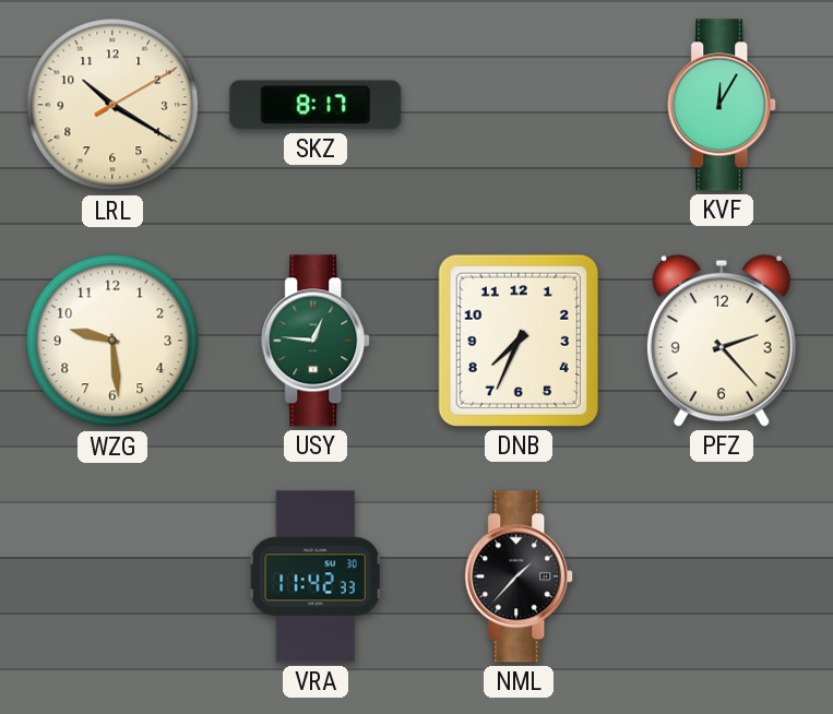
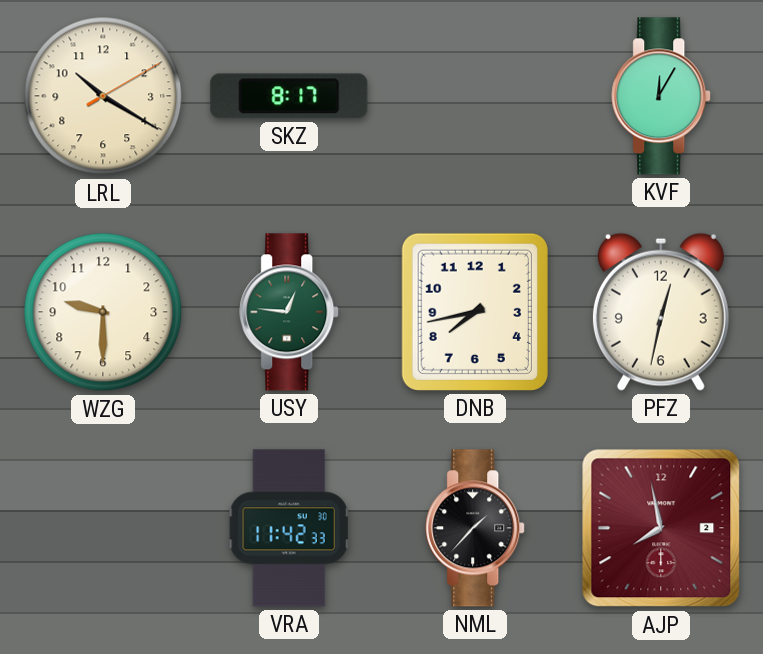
WZG: 9:29 -> 9:30
DNB: 7:34 -> 7:43
PFZ: 2:23 -> 12:32
AJP: none -> 7:58
